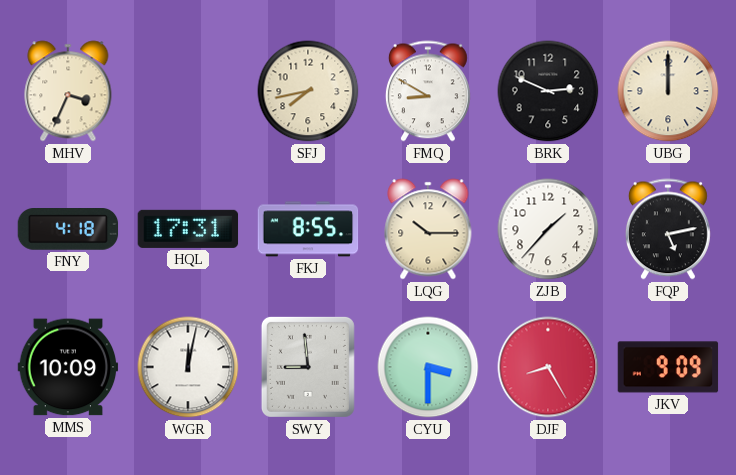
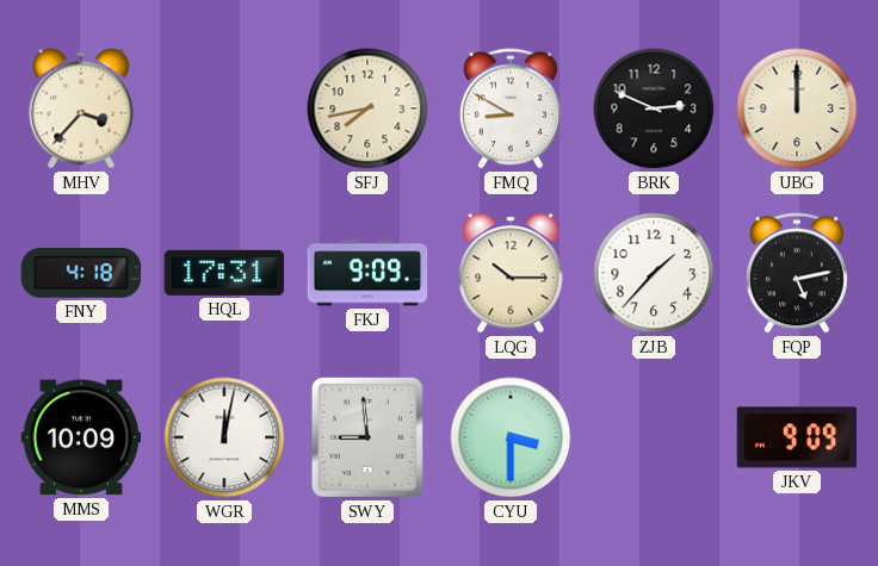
MHV: 3:34 -> 3:37
FKJ: 8:55 -> 9:09
DJF: 8:25 -> none
